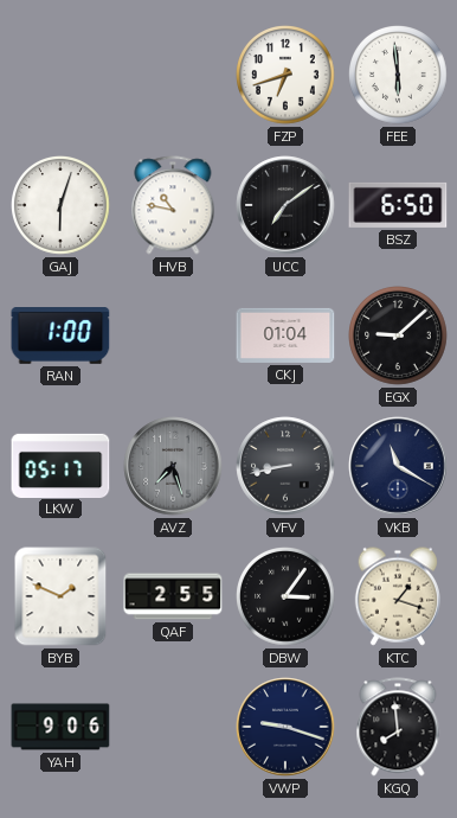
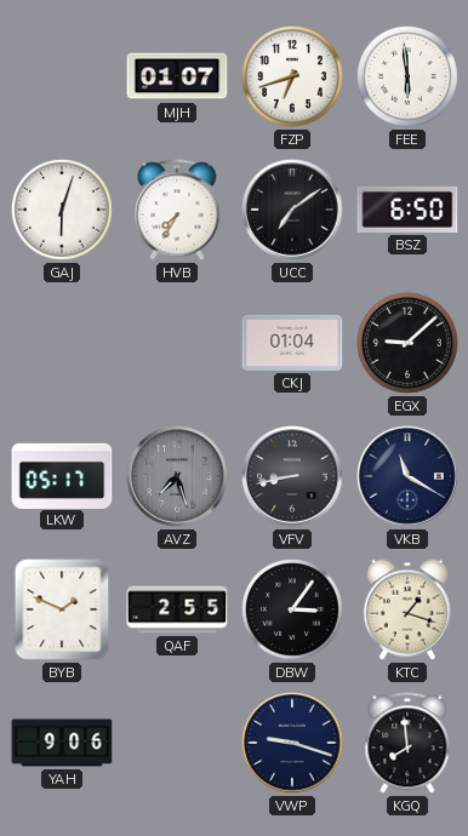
MJH: none -> 01:07
HVB: 10:47 -> 7:35
RAN: 1:00 -> none
